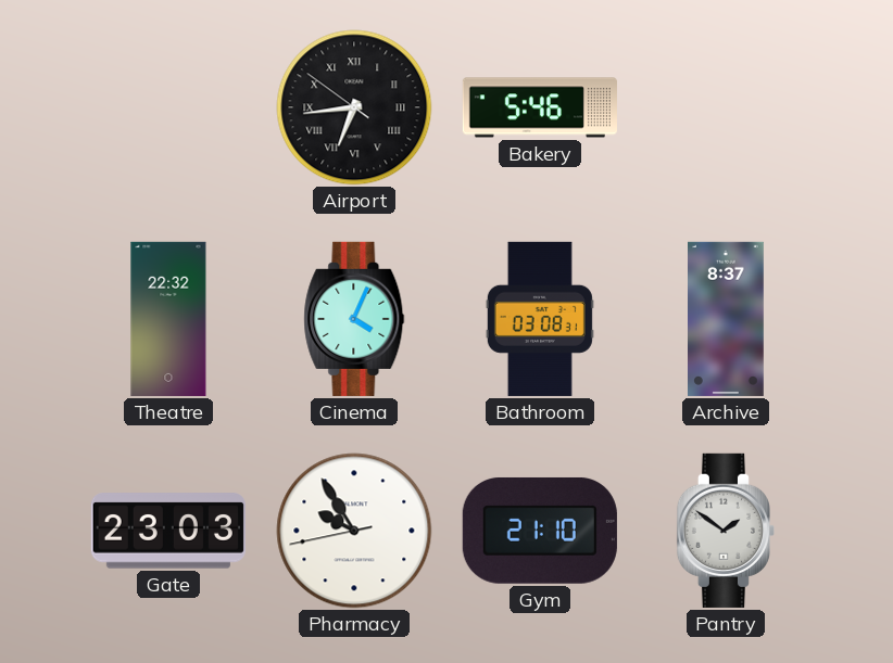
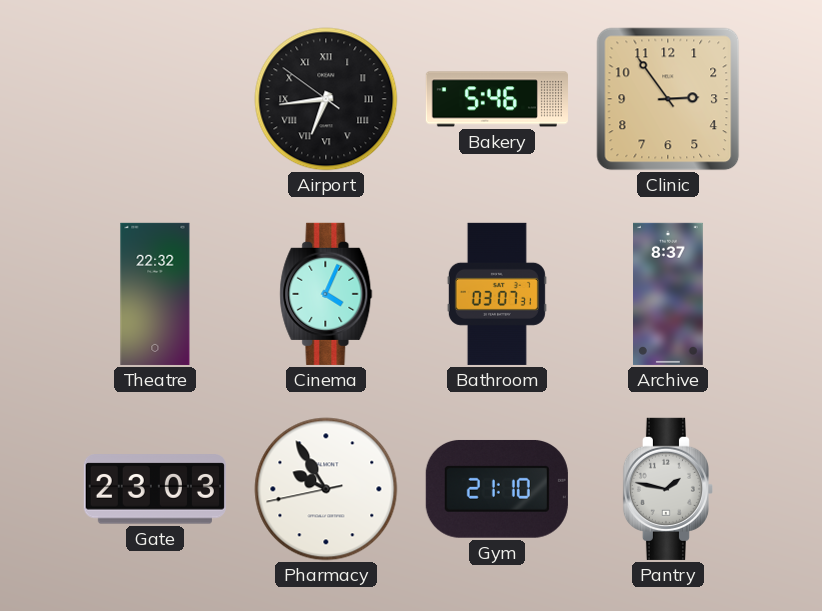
Clinic: none -> 2:54
Bathroom: 03:08 -> 03:07
Pantry: 1:51 -> 1:47
